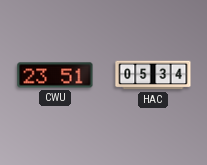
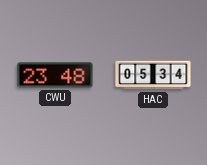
CWU: 23:51 -> 23:48
